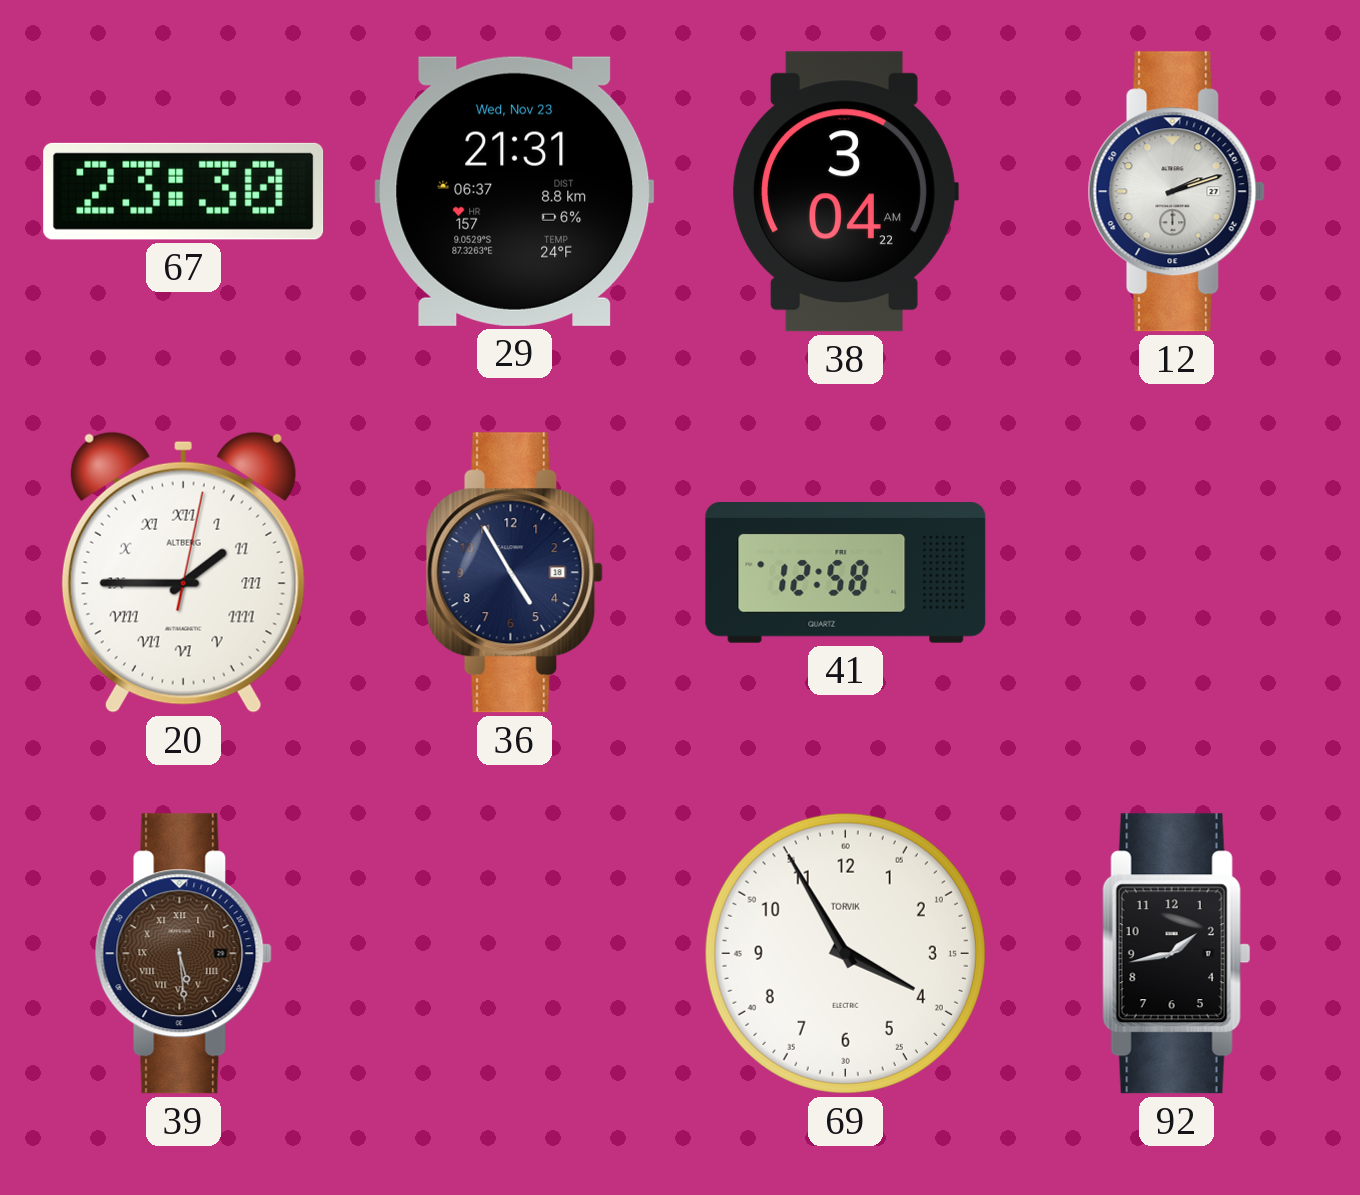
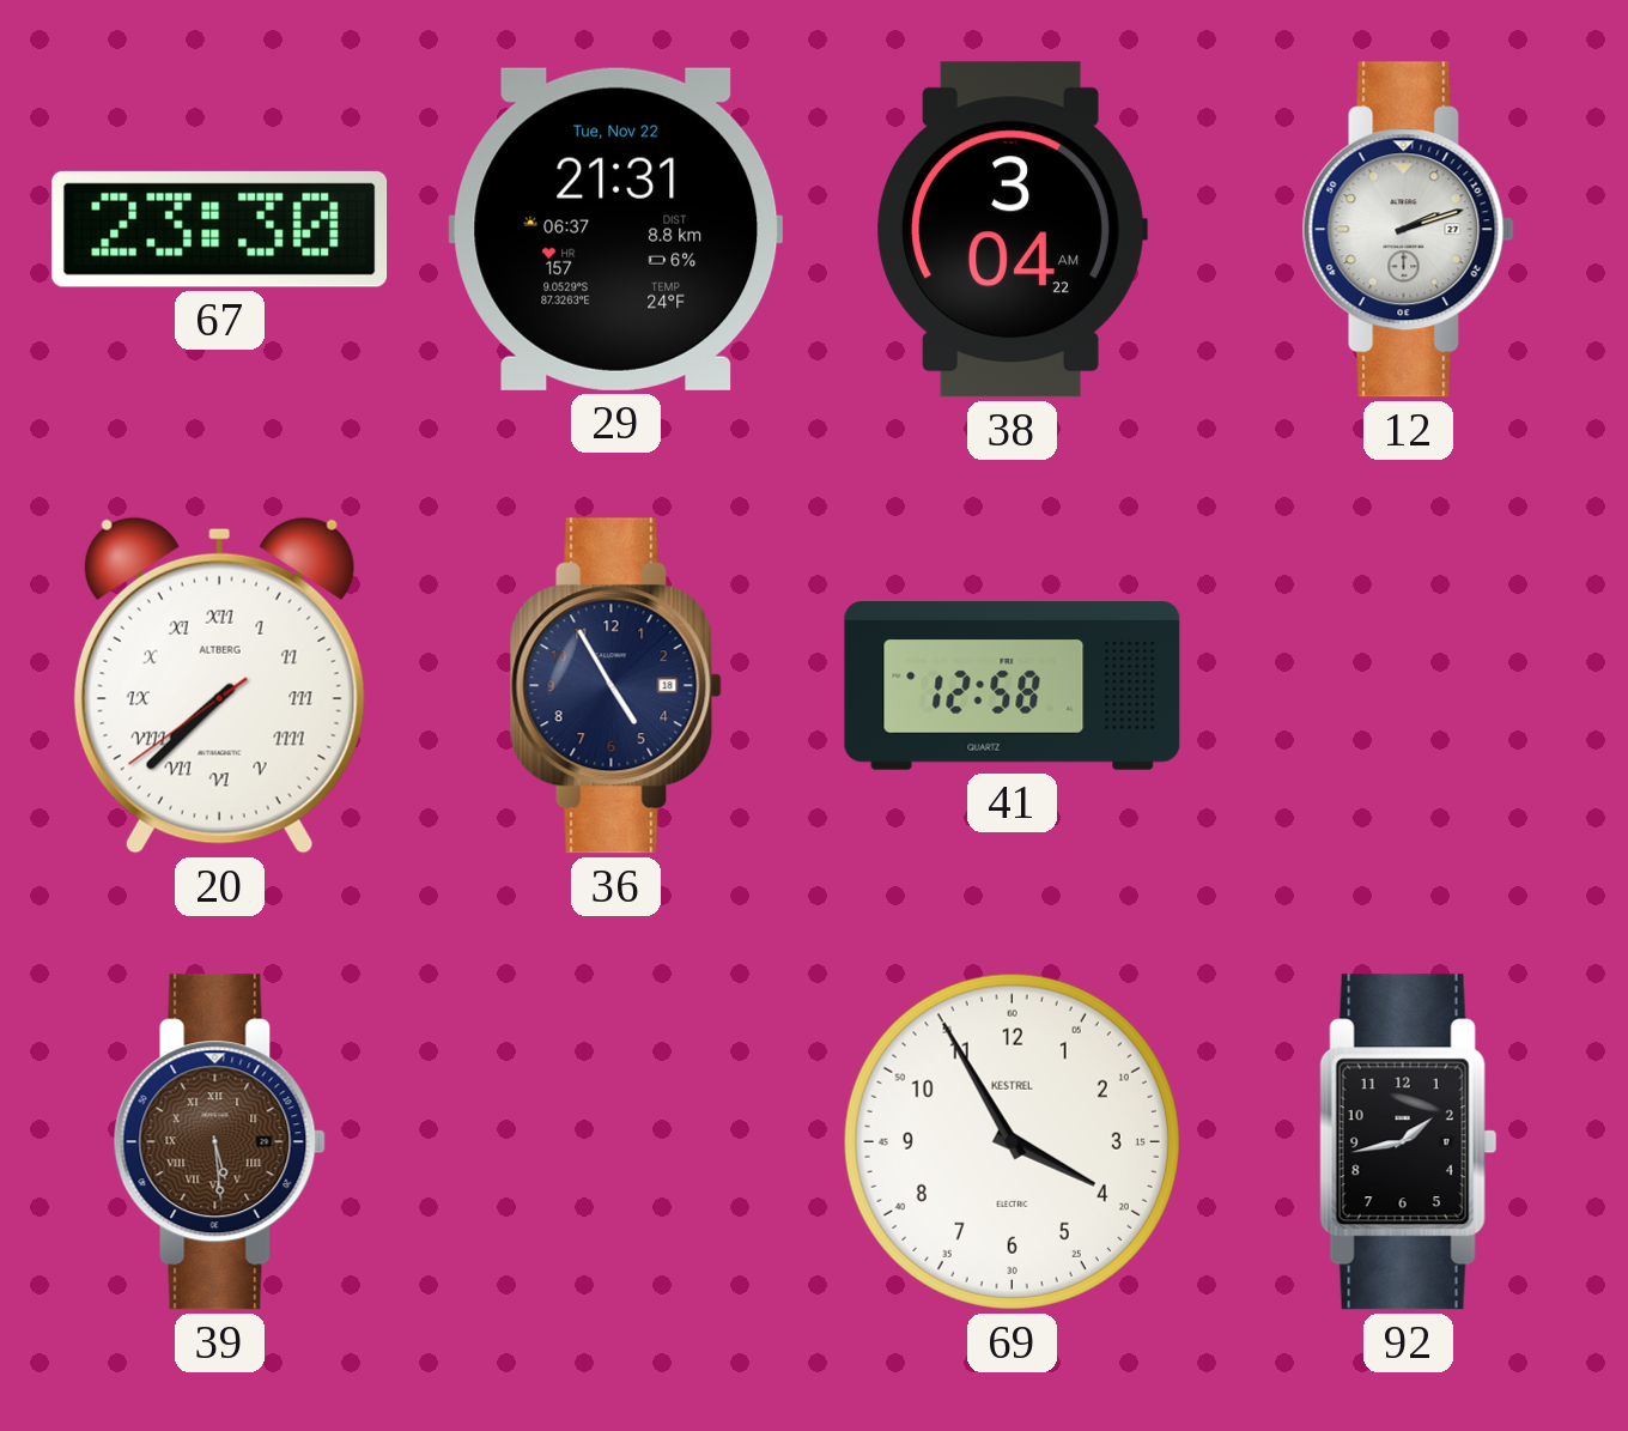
29 date: Wed, Nov 23 -> Tue, Nov 22
20: 1:45 -> 7:37
69 brand: TORVIK -> KESTREL
